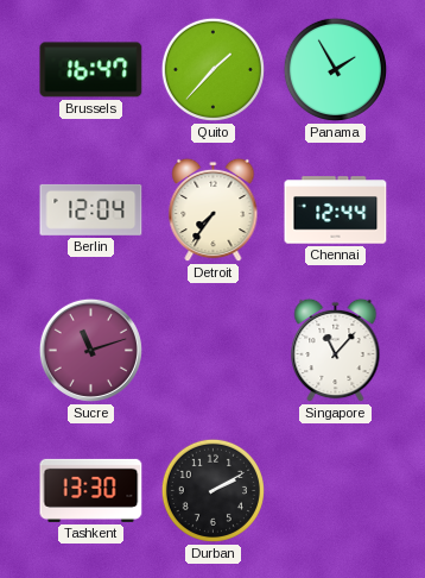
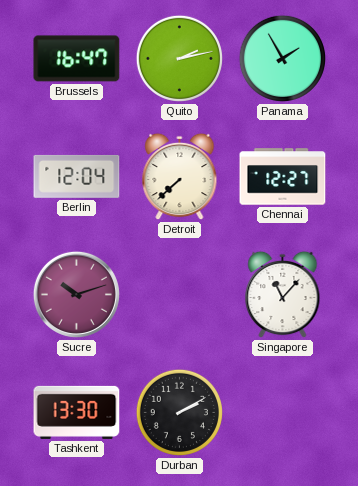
Quito: 1:37 -> 2:13
Detroit: 7:36 -> 7:38
Chennai: 12:44 -> 12:27
Sucre: 11:12 -> 10:12
